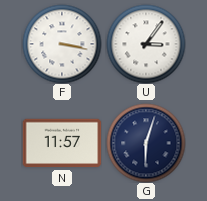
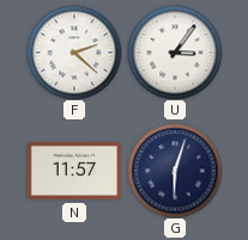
F: 3:17 -> 2:22
